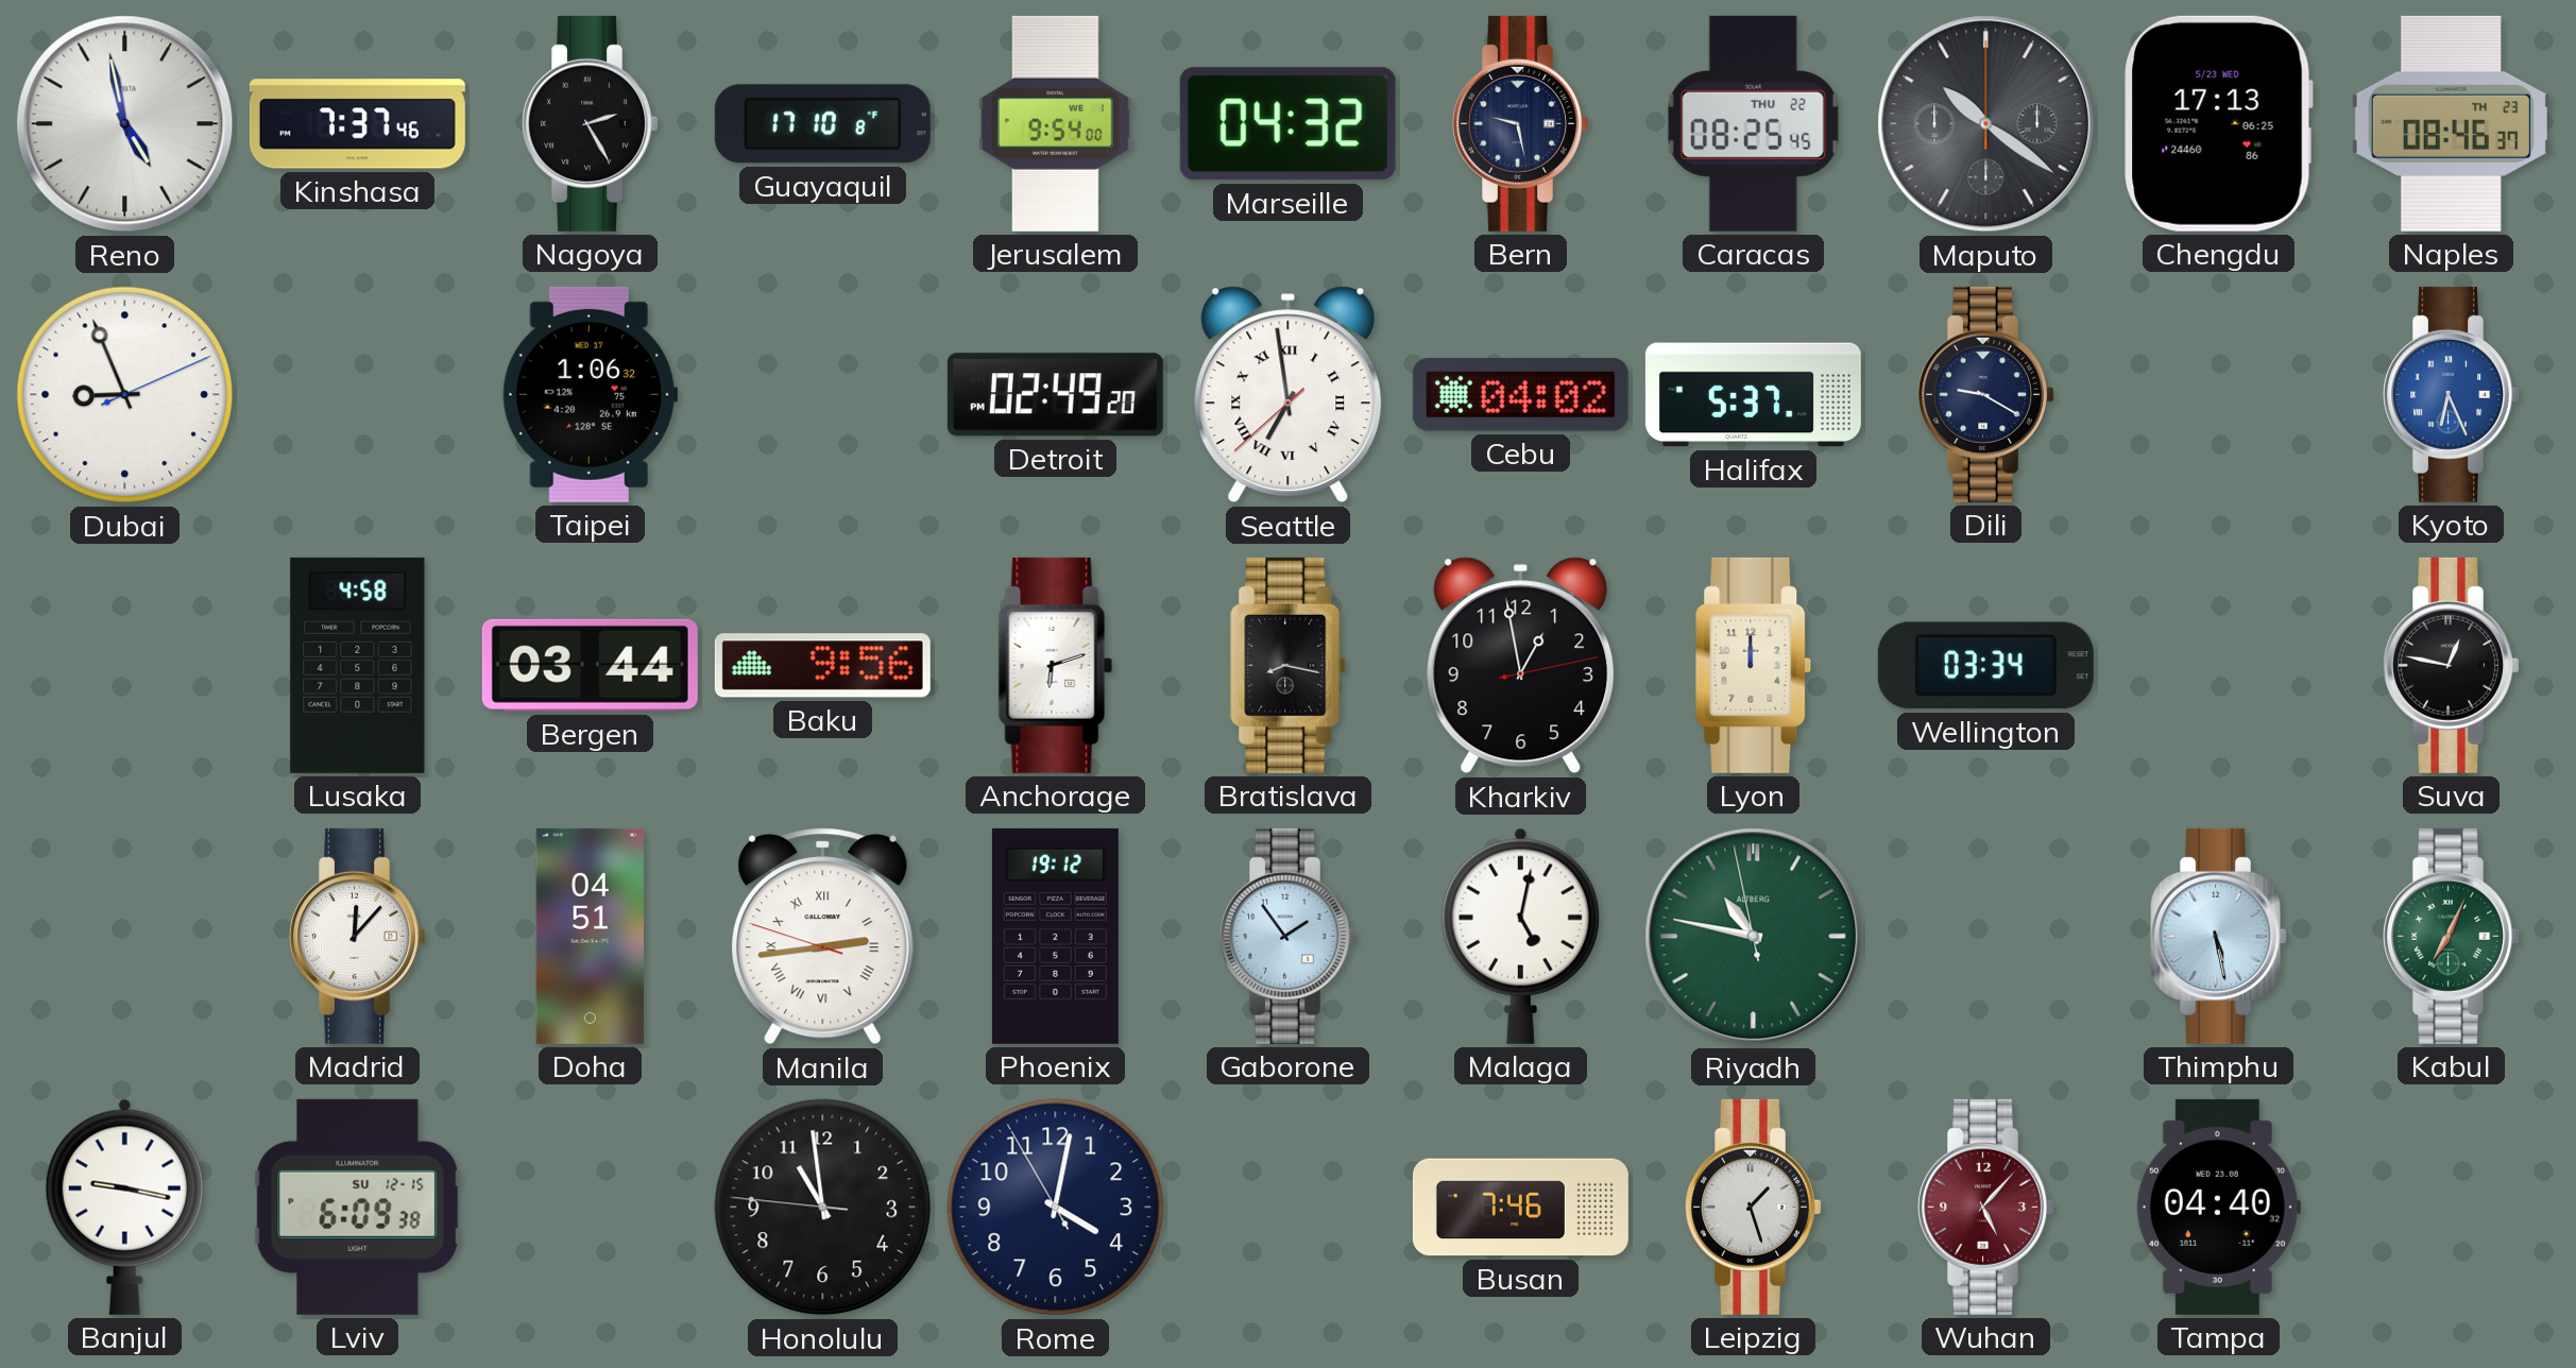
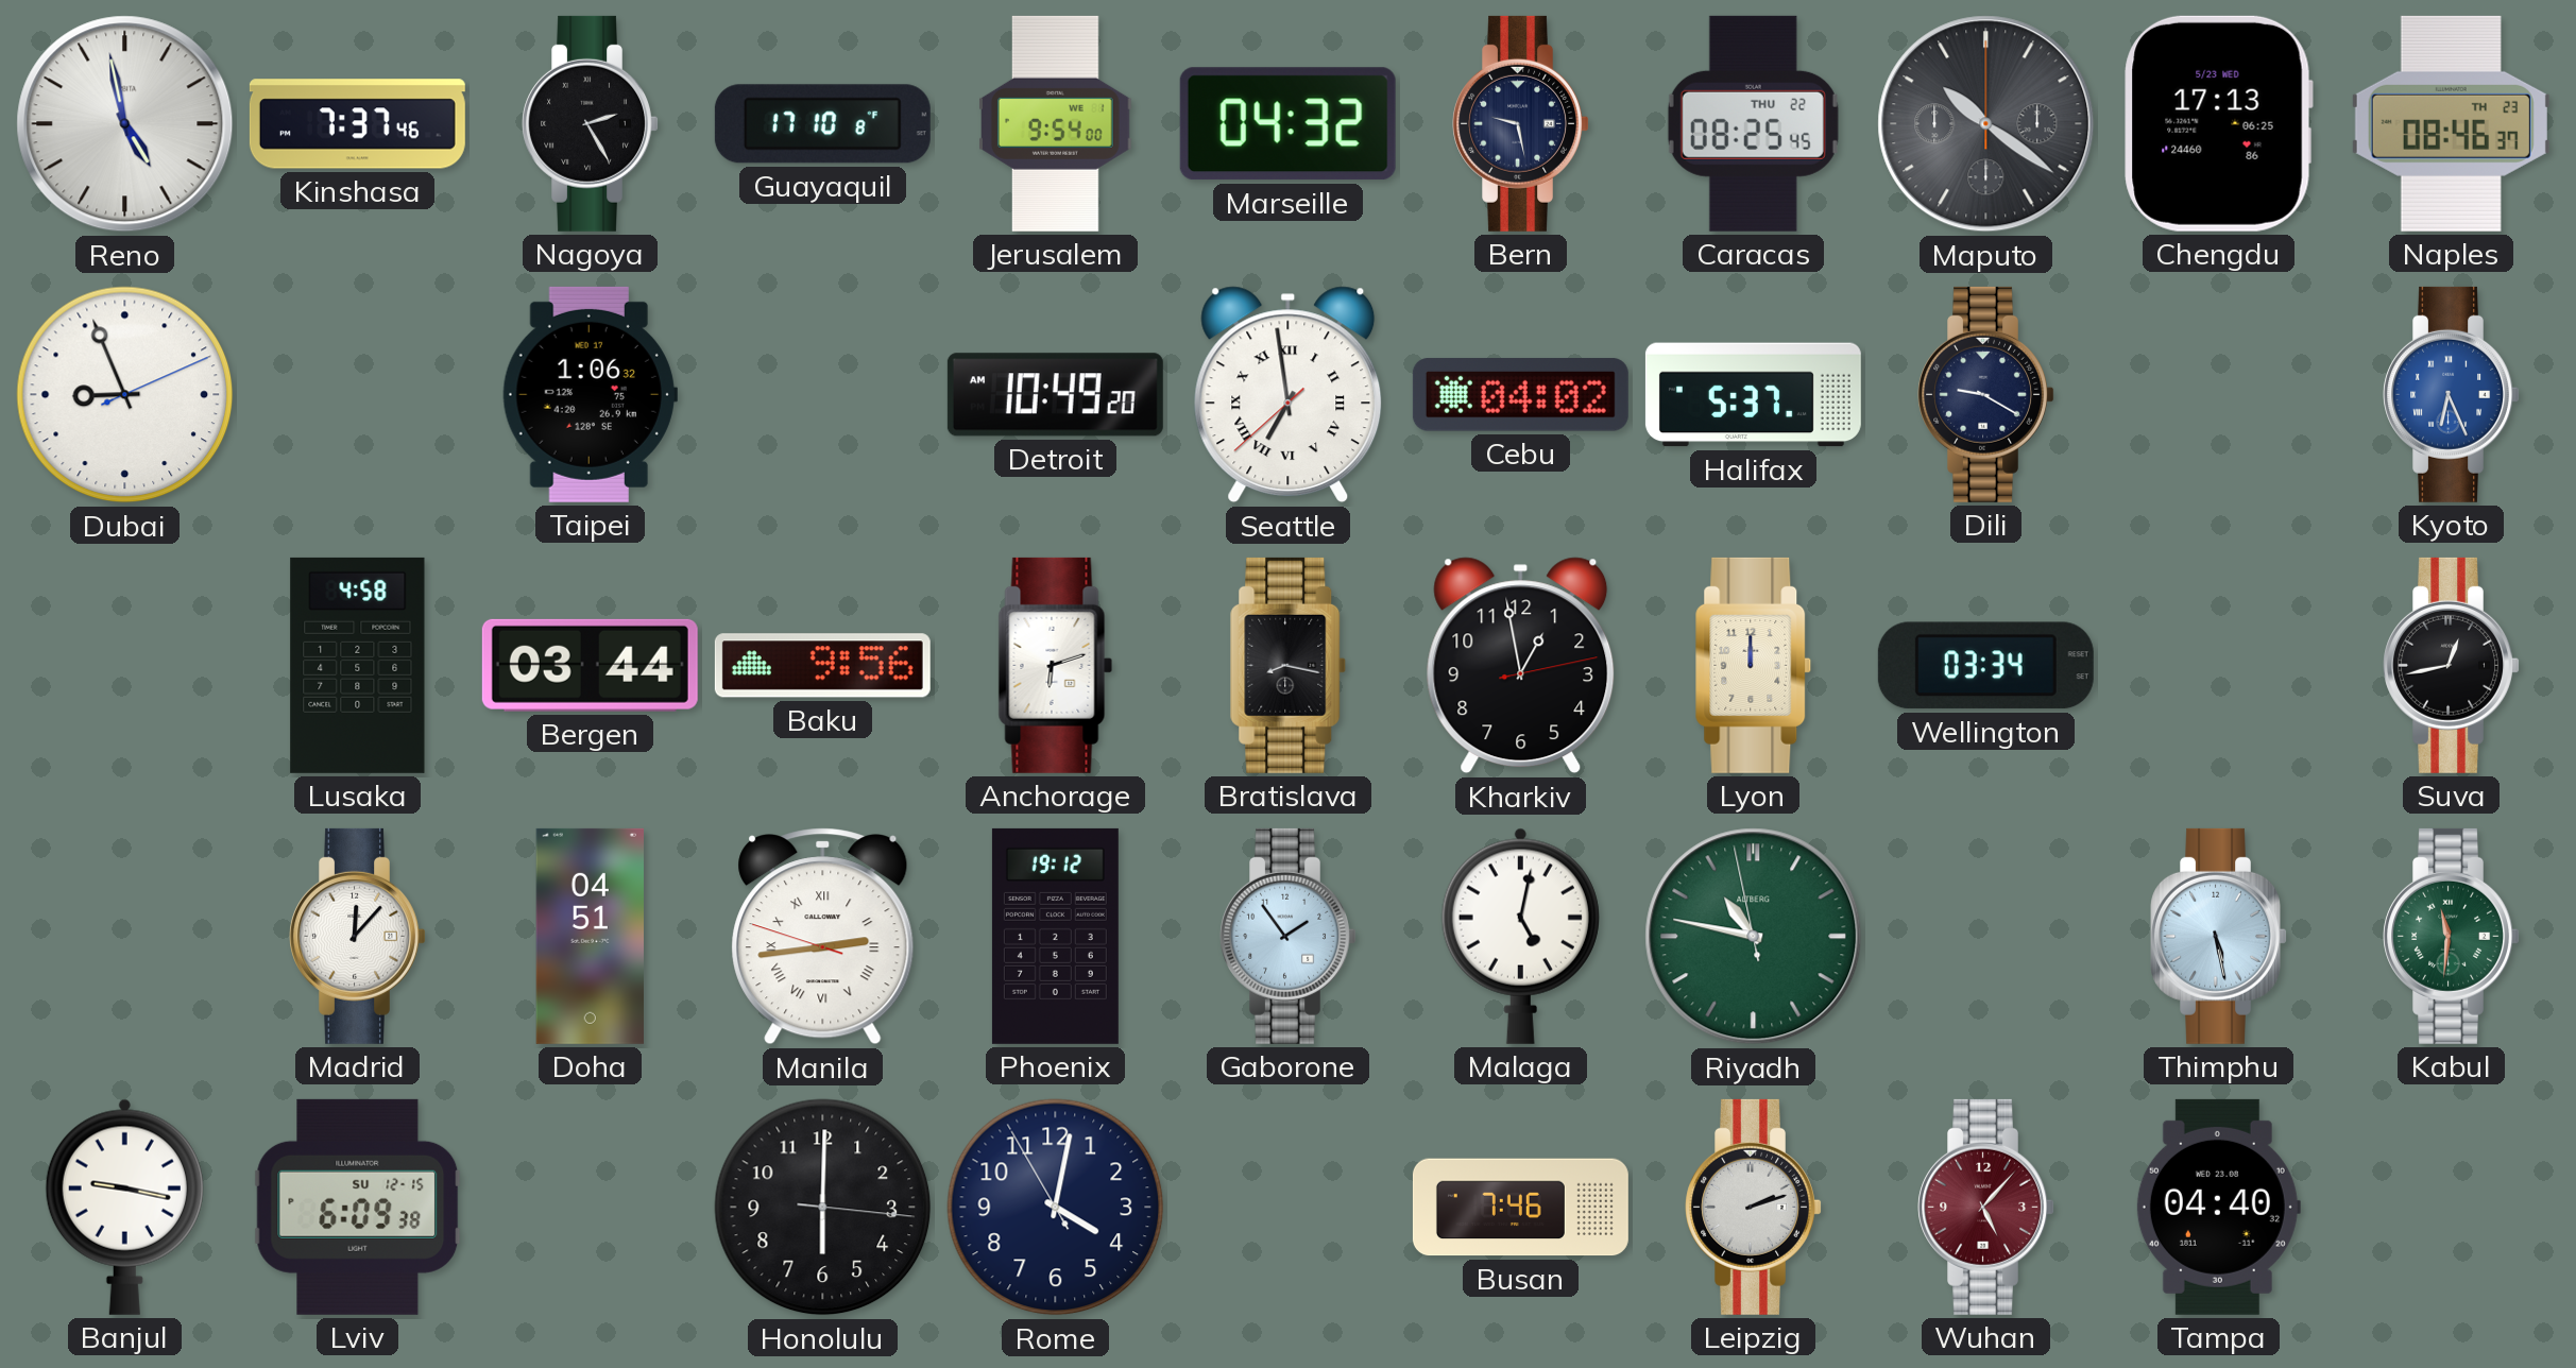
Detroit: 02:49 -> 10:49
Suva: 12:47 -> 12:43
Kabul: 7:04 -> 11:31
Honolulu: 10:58 -> 6:00
Leipzig: 1:27 -> 2:12
